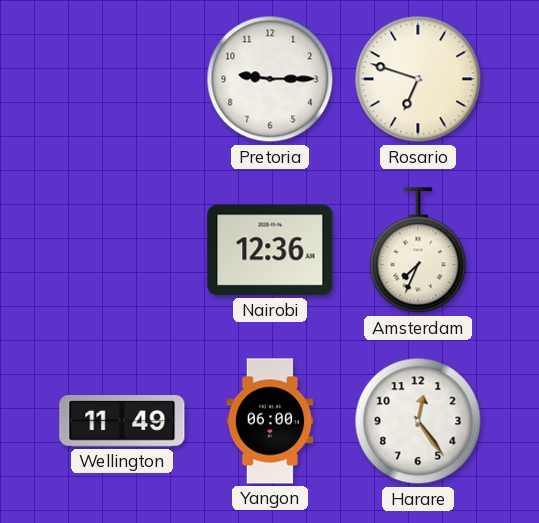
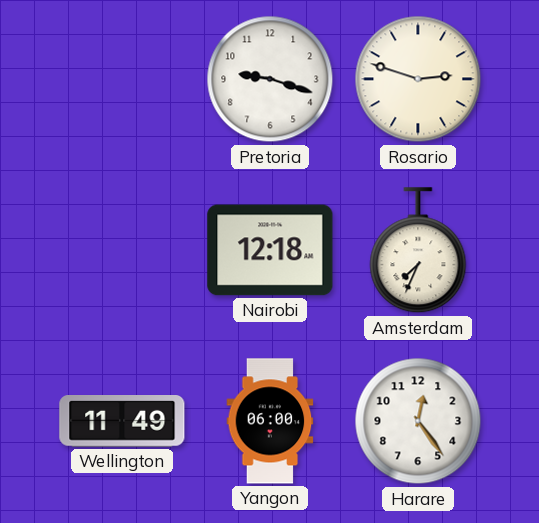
Pretoria: 9:15 -> 9:18
Rosario: 6:48 -> 2:48
Nairobi: 12:36 -> 12:18
